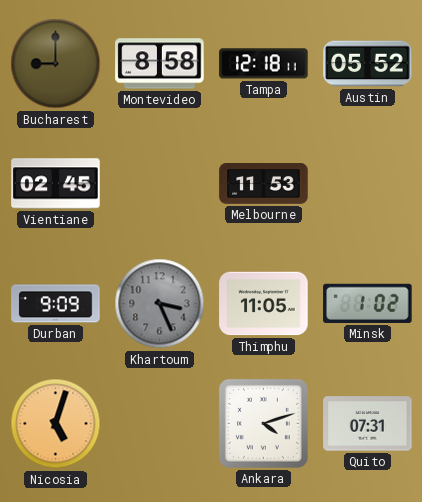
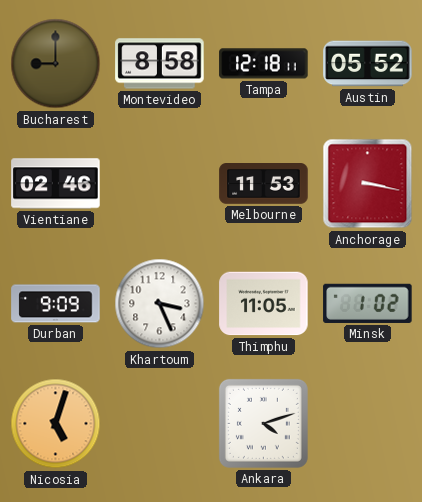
Vientiane: 02:45 -> 02:46
Anchorage: none -> 3:17
Khartoum dial: grey -> white
Quito: 07:31 -> none
